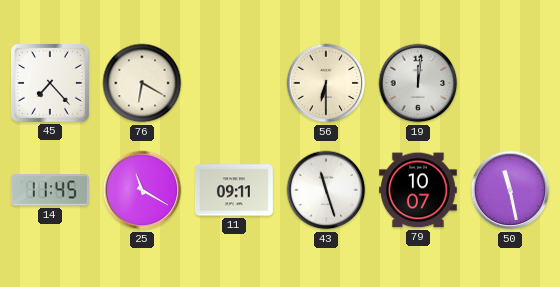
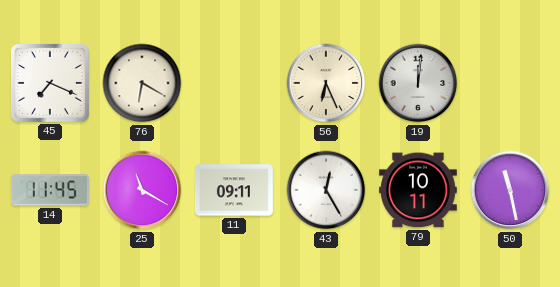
45: 7:23 -> 7:19
56: 6:30 -> 6:26
43: 11:27 -> 12:25
79: 10:07 -> 10:11
